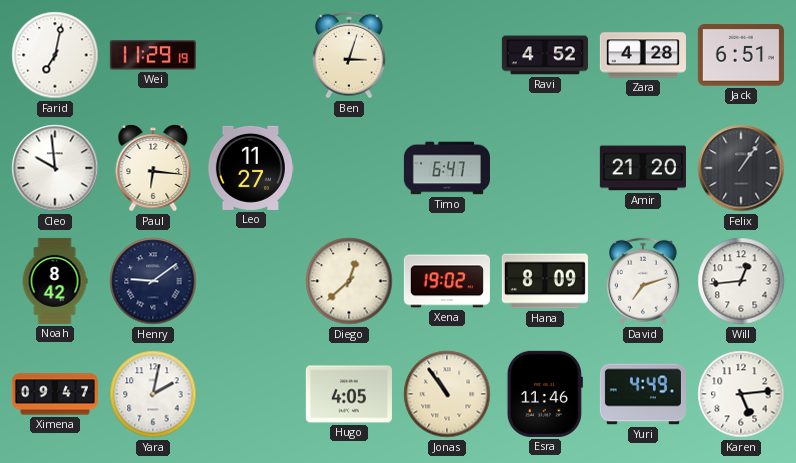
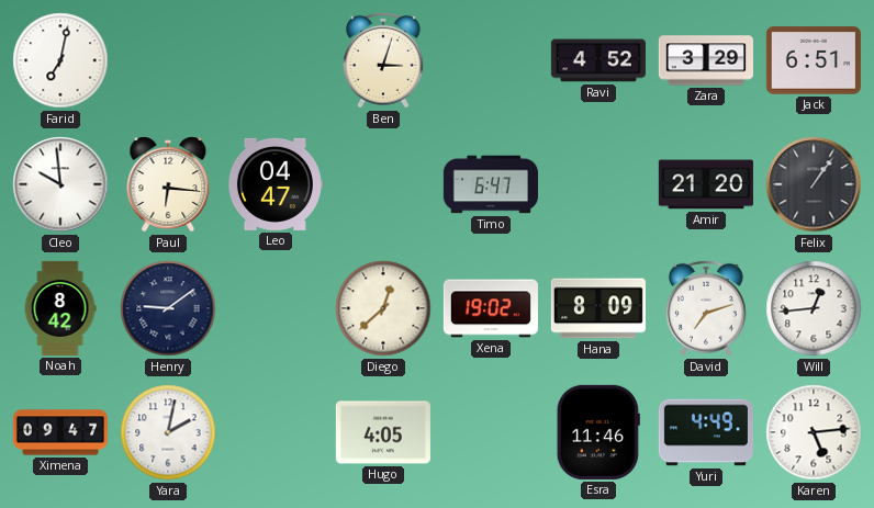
Wei: 11:29 -> none
Zara: 4:28 -> 3:29
Leo: 11:27 -> 04:47
Jonas: 10:54 -> none
